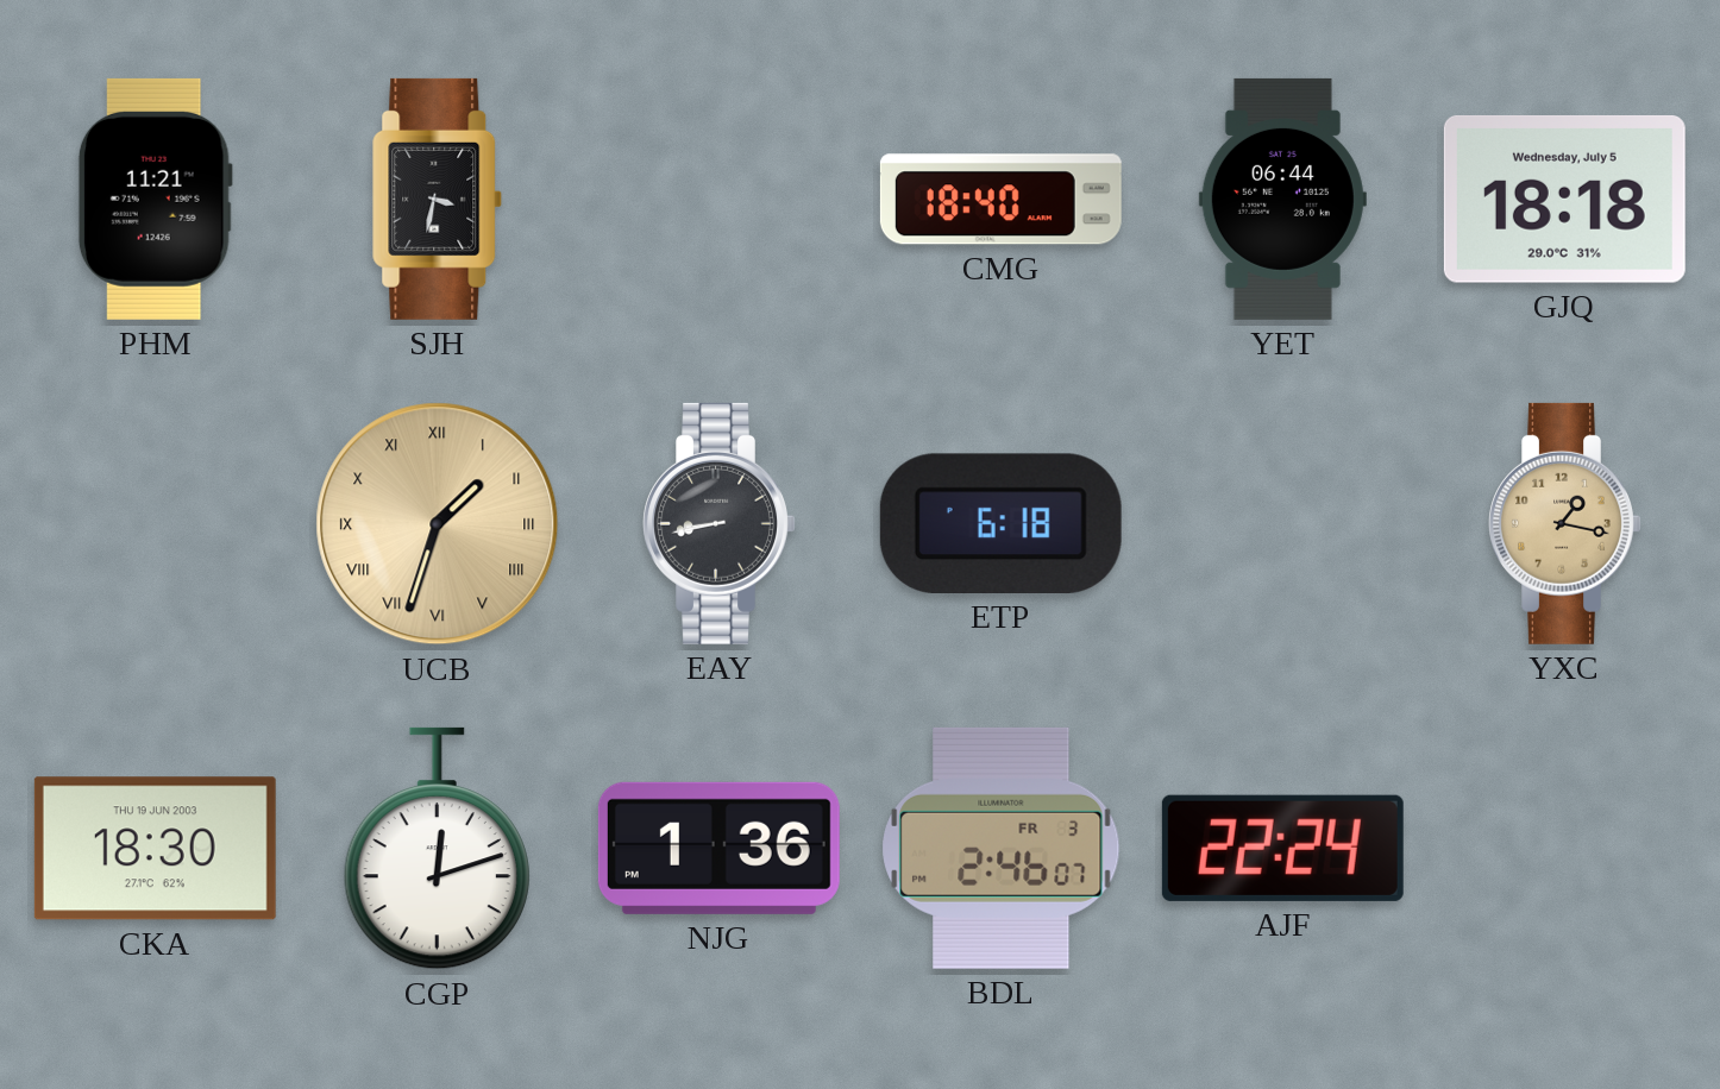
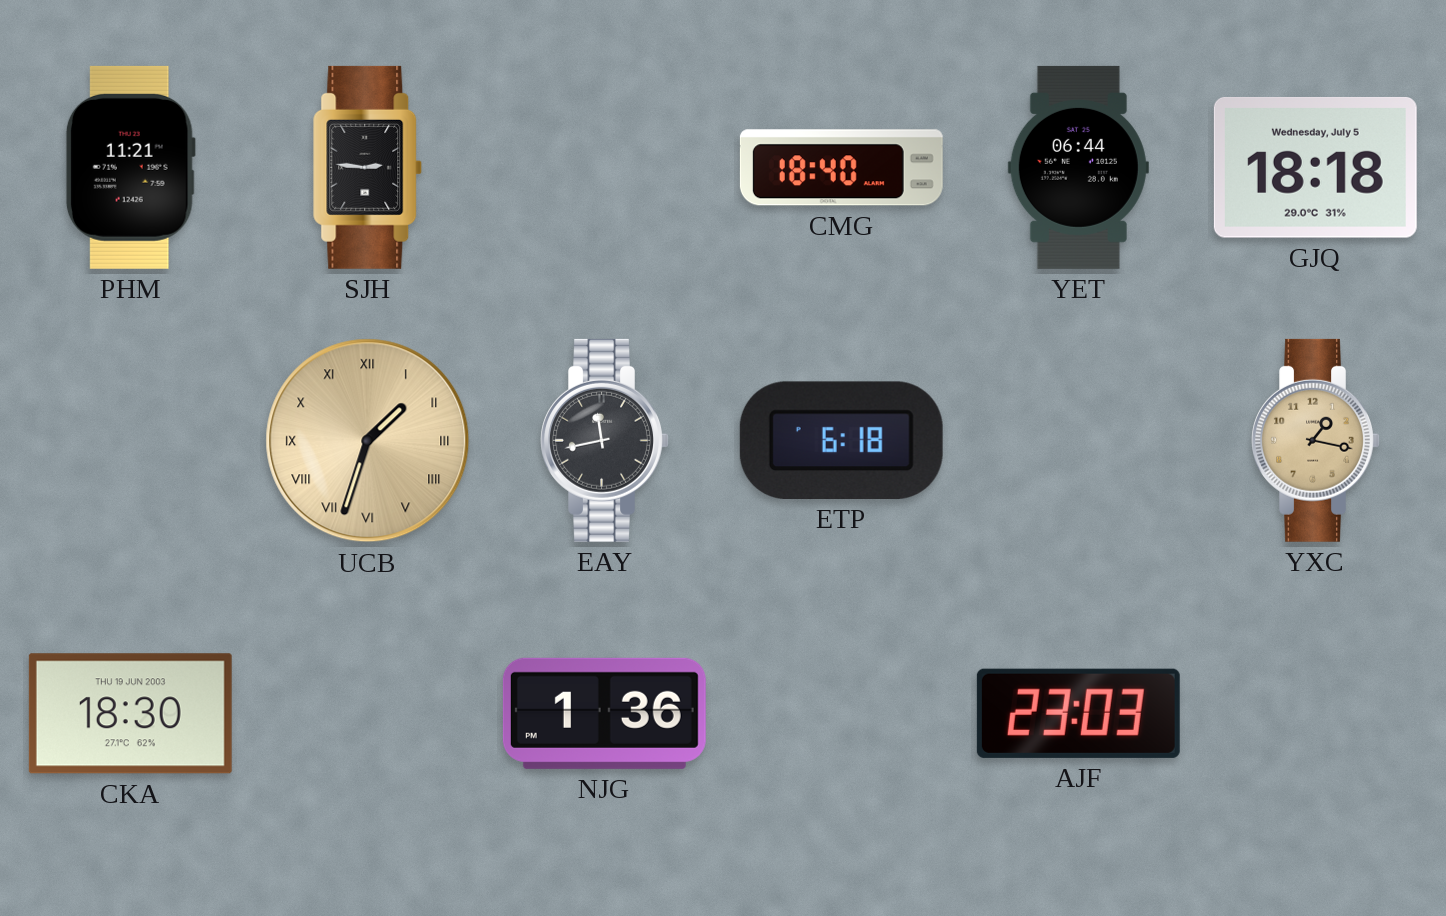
SJH: 3:32 -> 2:46
EAY: 8:43 -> 11:43
CGP: 12:12 -> none
BDL: 2:46 -> none
AJF: 22:24 -> 23:03
